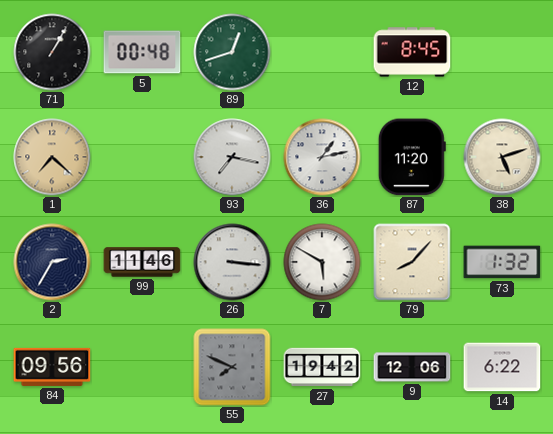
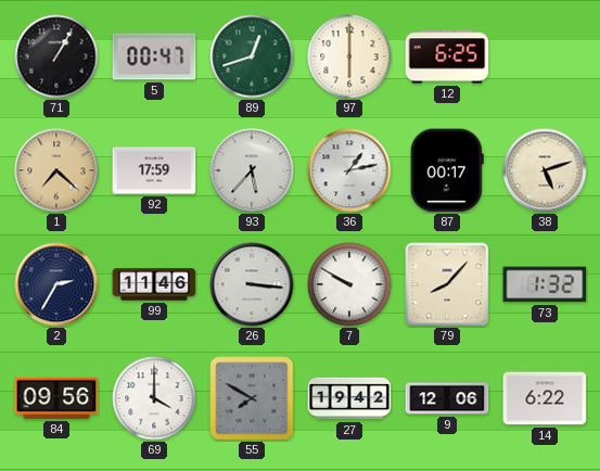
5: 00:48 -> 00:47
97: none -> 6:00
12: 8:45 -> 6:25
92: none -> 17:59
93: 7:17 -> 5:37
87: 11:20 -> 00:17
7: 5:50 -> 9:50
69: none -> 4:00
55: 7:49 -> 7:50
